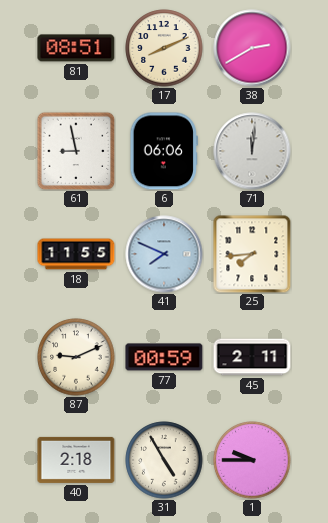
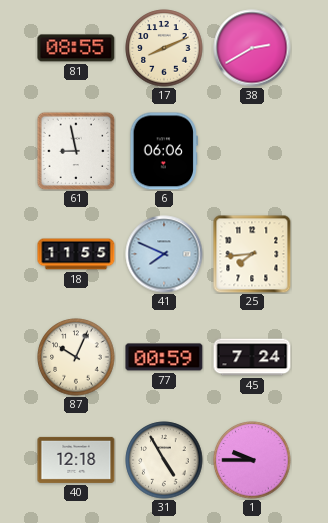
81: 08:51 -> 08:55
71: 12:01 -> none
87: 9:11 -> 10:04
45: 2:11 -> 7:24
40: 2:18 -> 12:18
